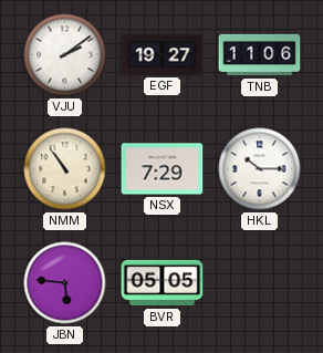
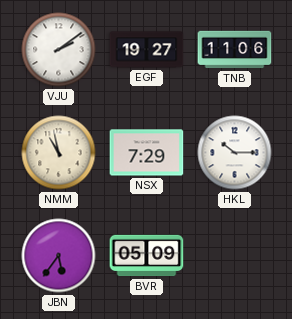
NMM: 10:54 -> 10:58
JBN: 5:46 -> 5:36
BVR: 05:05 -> 05:09
